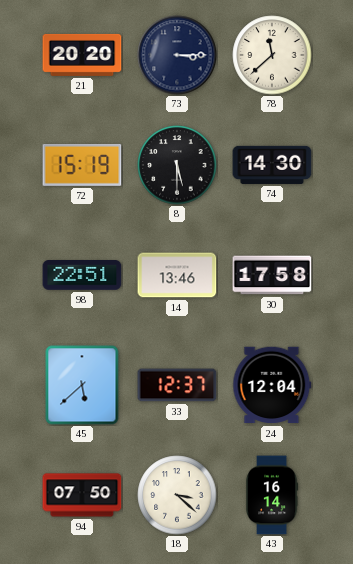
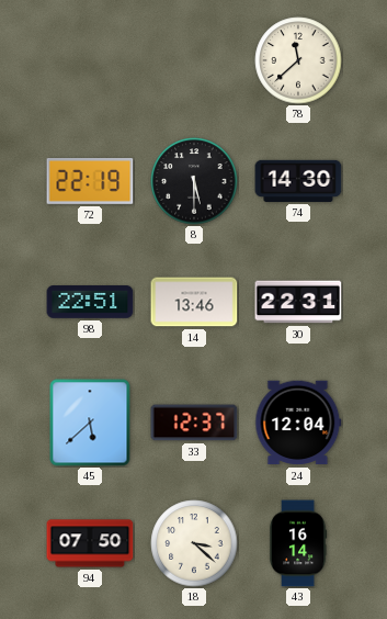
21: 20:20 -> none
73: 3:15 -> none
72: 15:19 -> 22:19
30: 17:58 -> 22:31
